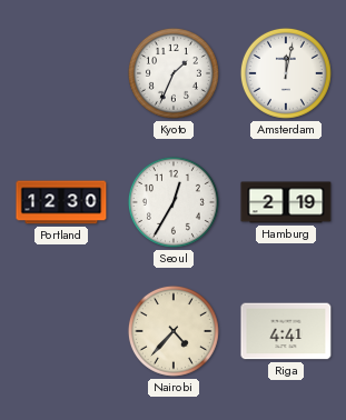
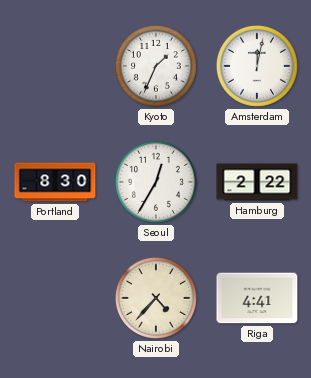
Portland: 12:30 -> 8:30
Hamburg: 2:19 -> 2:22
